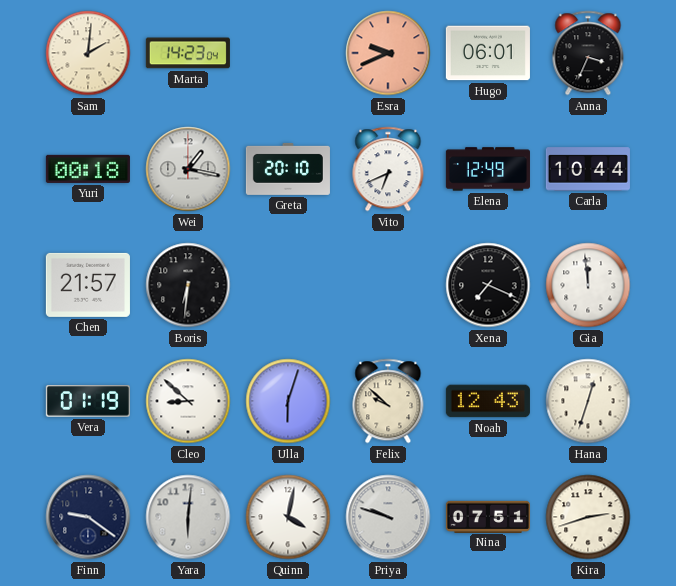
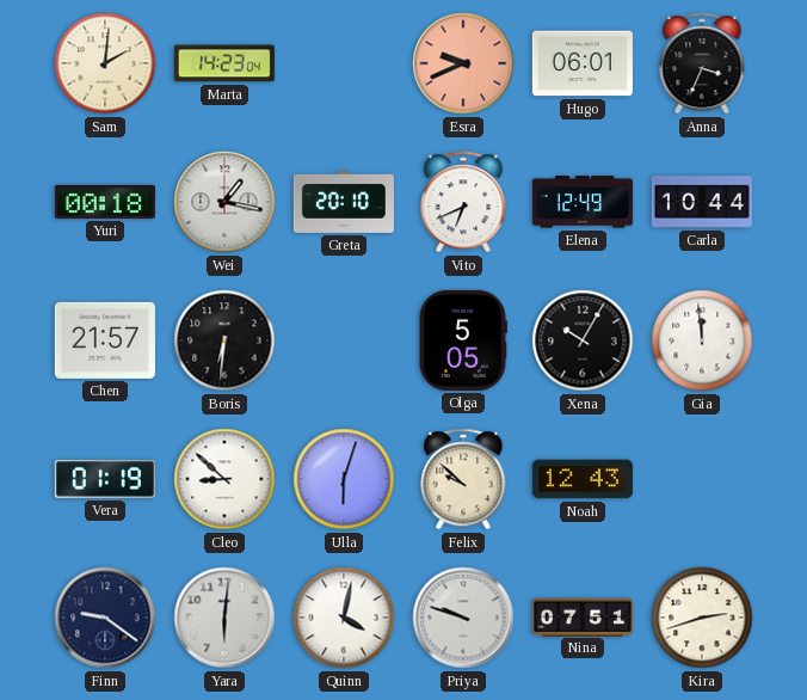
Olga: none -> 5:05
Xena: 7:19 -> 10:05
Hana: 12:33 -> none
